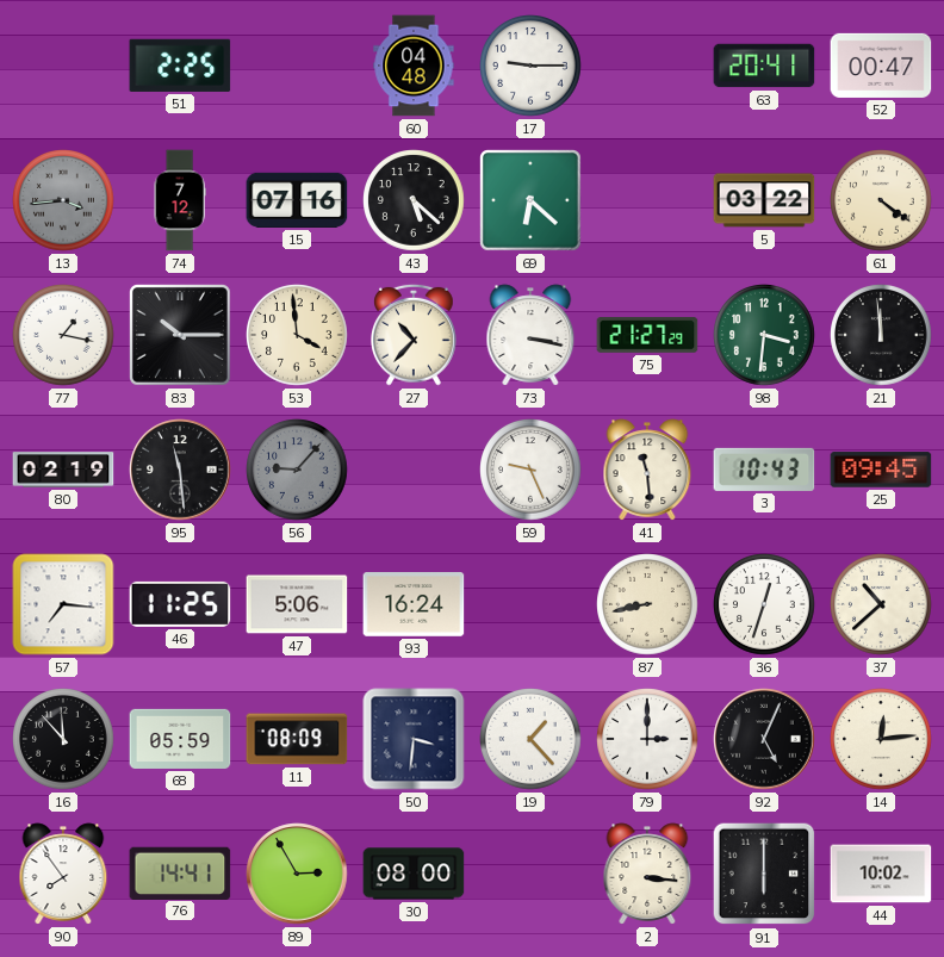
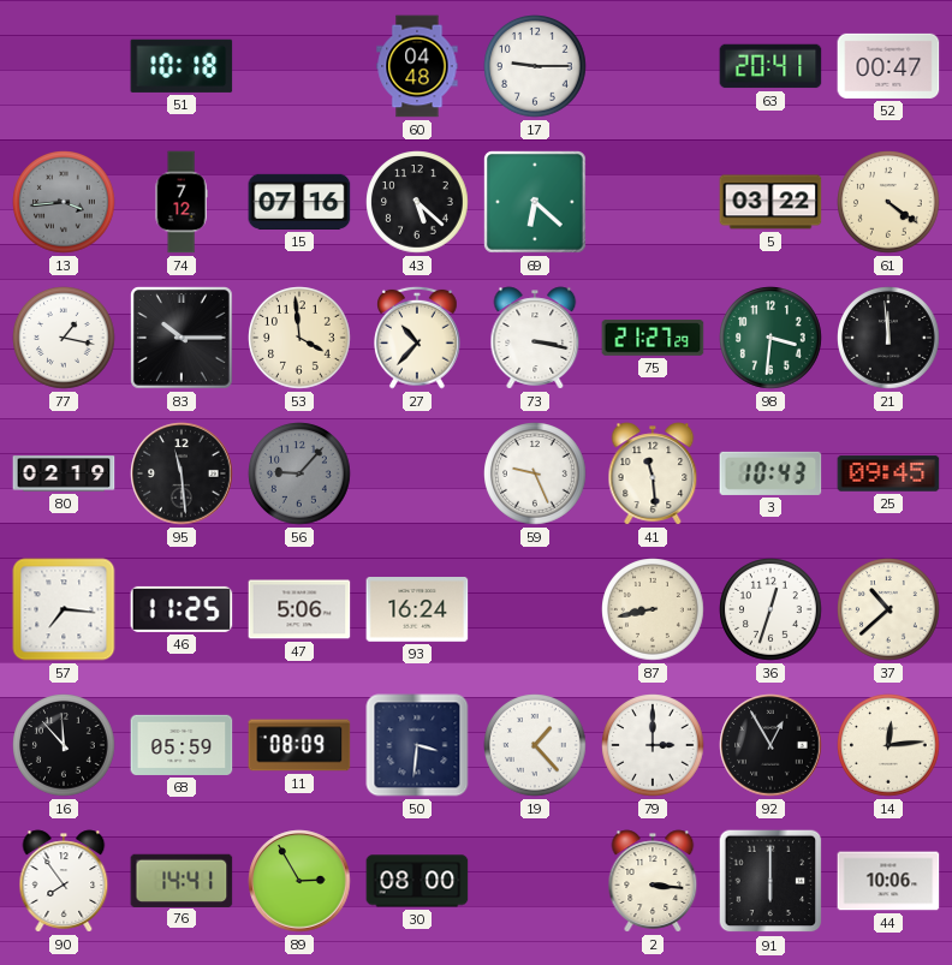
51: 2:25 -> 10:18
92: 5:04 -> 12:55
44: 10:02 -> 10:06
